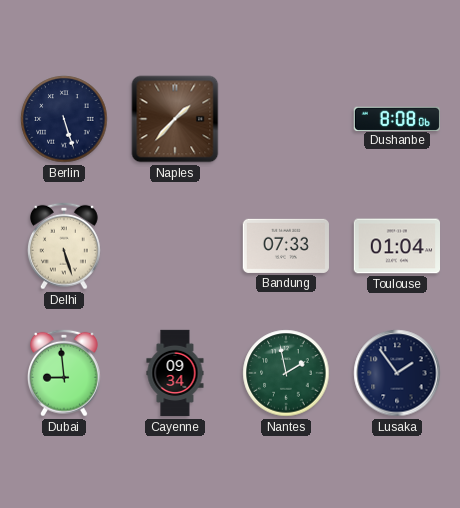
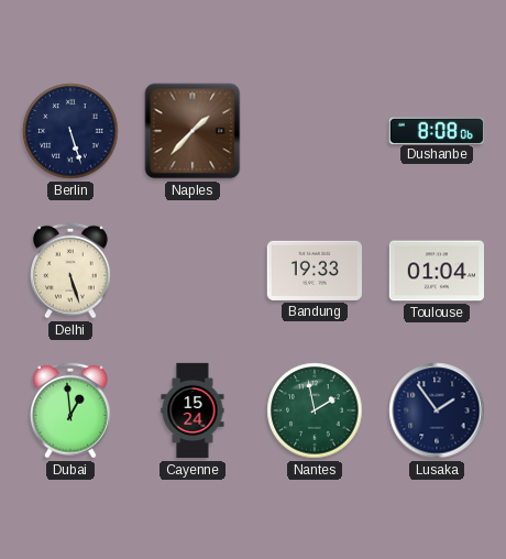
Bandung: 07:33 -> 19:33
Dubai: 8:59 -> 12:59
Cayenne: 09:34 -> 15:24
